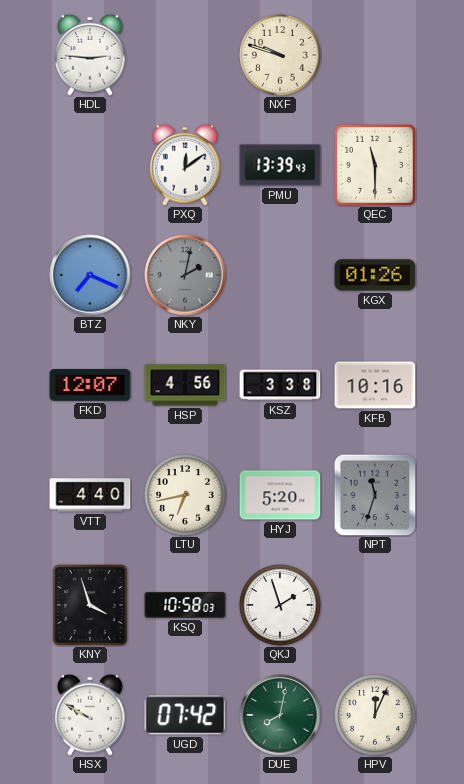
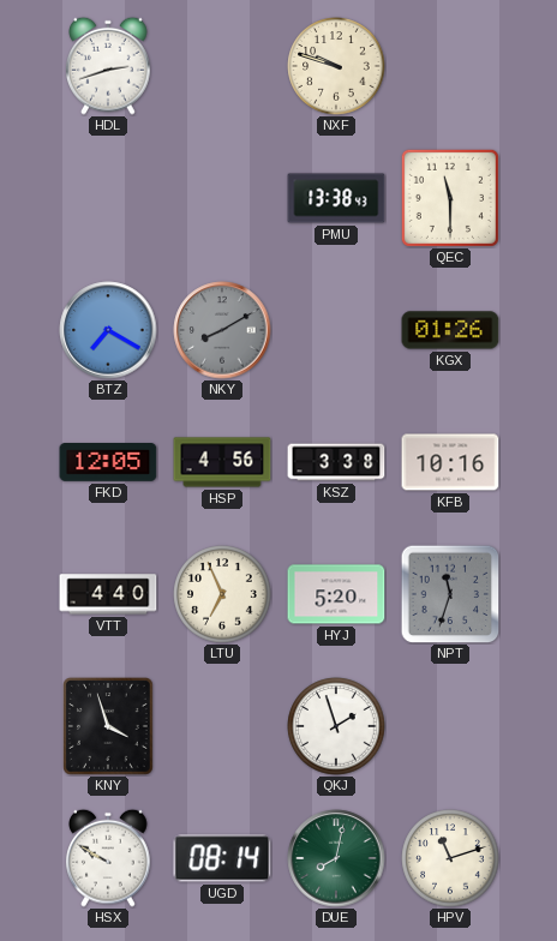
HDL: 2:46 -> 2:42
PXQ: 12:09 -> none
PMU: 13:39 -> 13:38
BTZ: 7:19 -> 7:20
NKY: 2:02 -> 8:10
FKD: 12:07 -> 12:05
LTU: 6:43 -> 6:56
KSQ: 10:58 -> none
UGD: 07:42 -> 08:14
HPV: 12:04 -> 11:12
